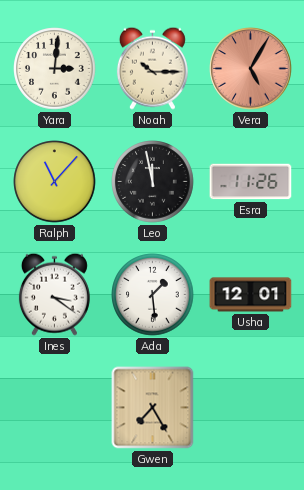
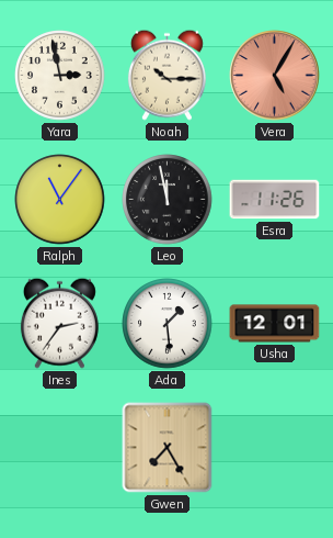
Yara: 3:01 -> 2:58
Ralph: 11:07 -> 11:06
Ines: 3:21 -> 2:36
